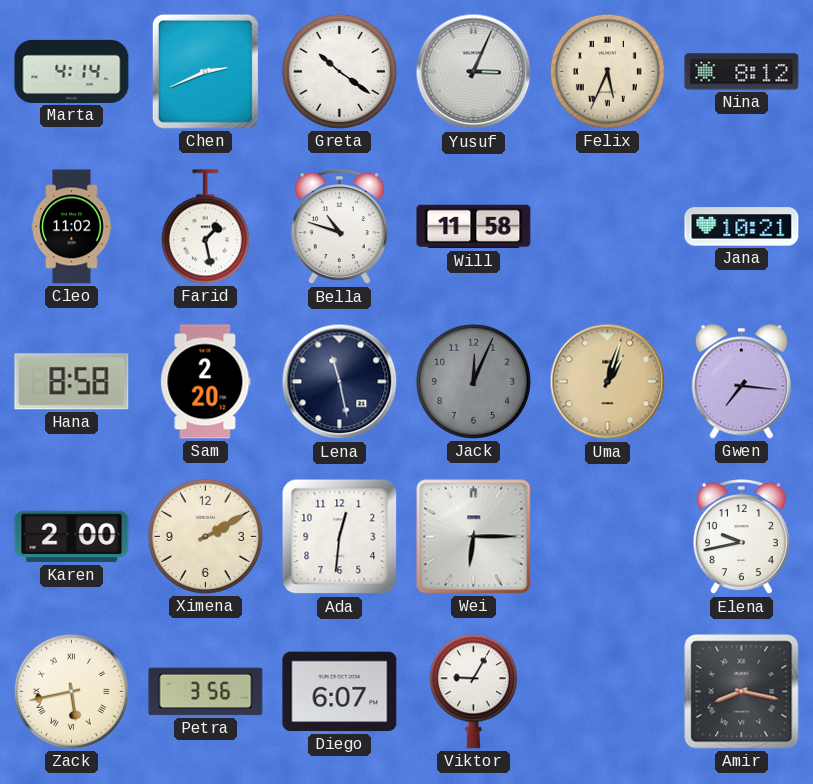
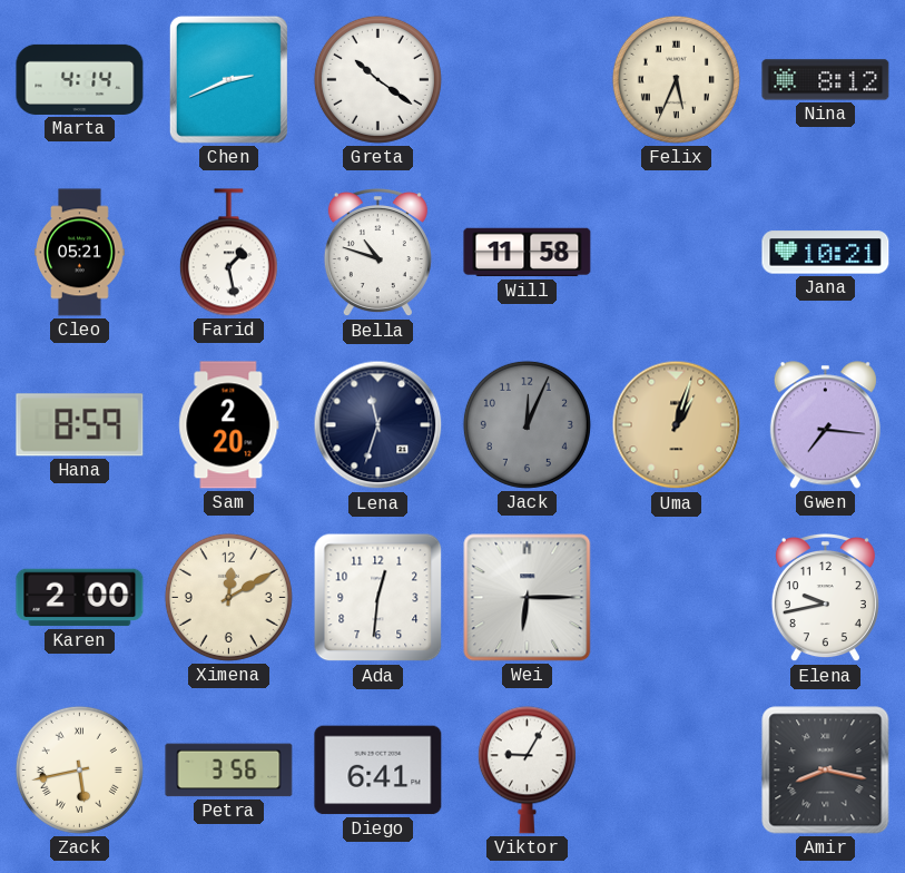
Yusuf: 3:04 -> none
Cleo: 11:02 -> 05:21
Hana: 8:58 -> 8:59
Lena: 11:28 -> 11:33
Ximena: 2:10 -> 12:10
Diego: 6:07 -> 6:41
